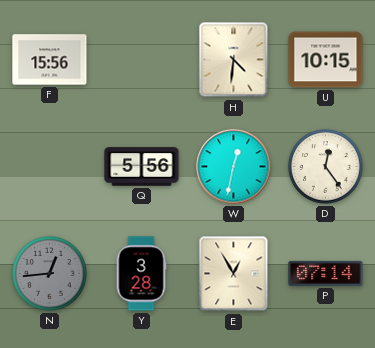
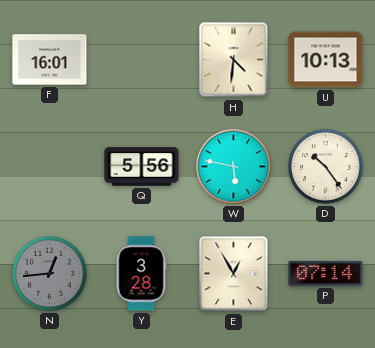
F: 15:56 -> 16:01
U: 10:15 -> 10:13
W: 12:32 -> 5:47
D: 12:24 -> 10:24
